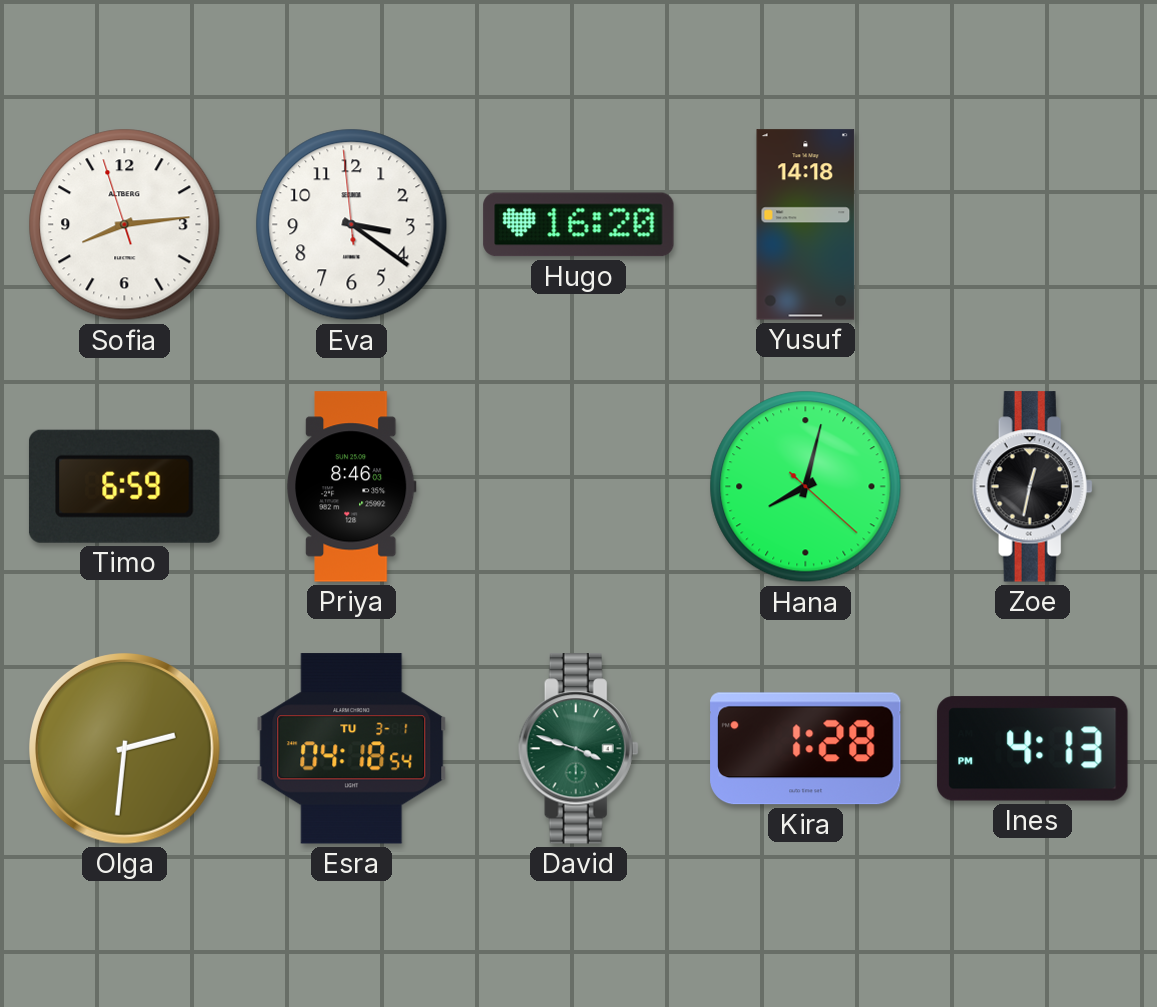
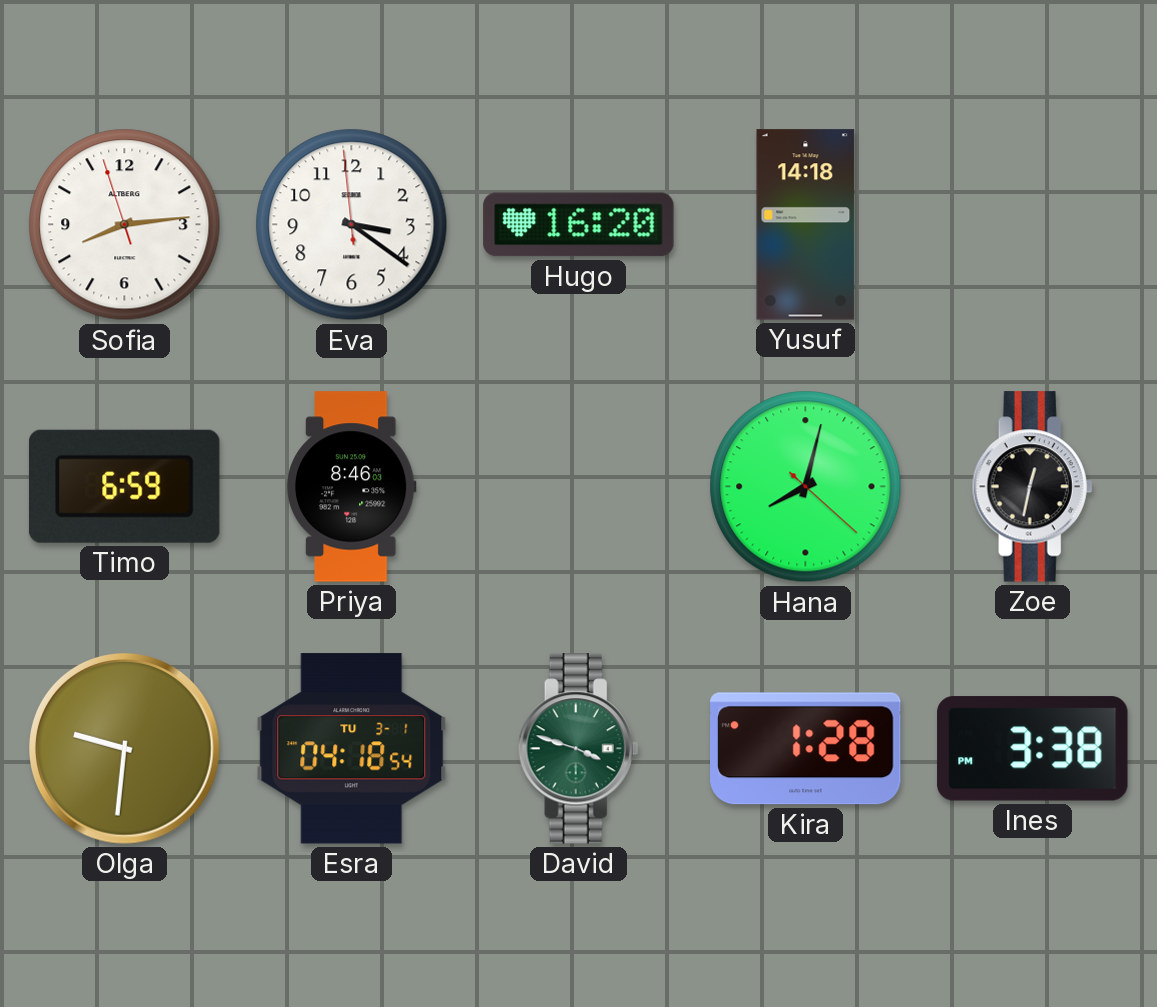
Olga: 2:31 -> 9:31
Ines: 4:13 -> 3:38
